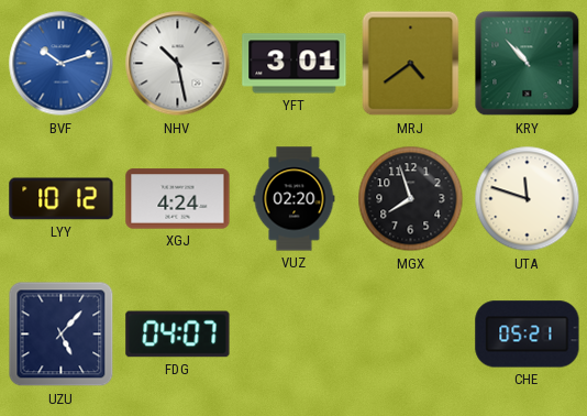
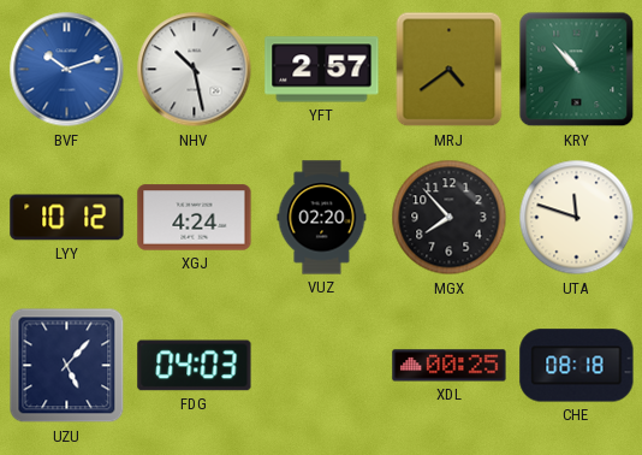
YFT: 3:01 -> 2:57
MGX: 7:57 -> 7:53
FDG: 04:07 -> 04:03
XDL: none -> 00:25
CHE: 05:21 -> 08:18
